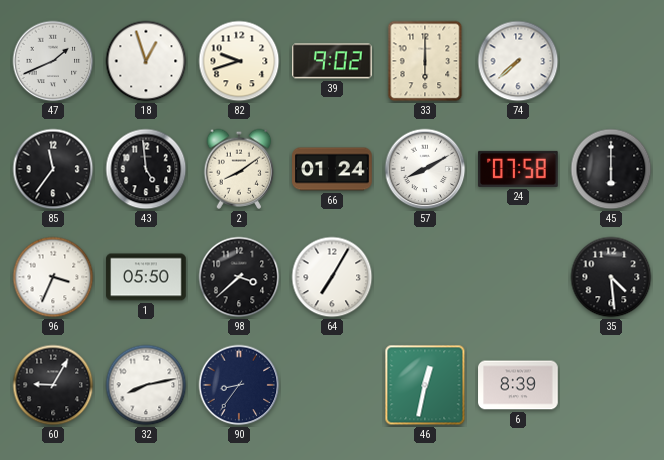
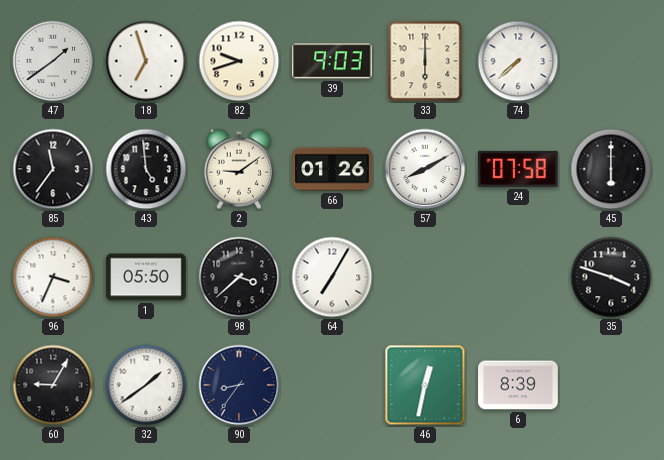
47: 1:41 -> 1:39
18: 12:57 -> 6:57
39: 9:02 -> 9:03
2: 8:09 -> 9:09
66: 01:24 -> 01:26
35: 4:29 -> 3:48
32: 8:13 -> 1:39
